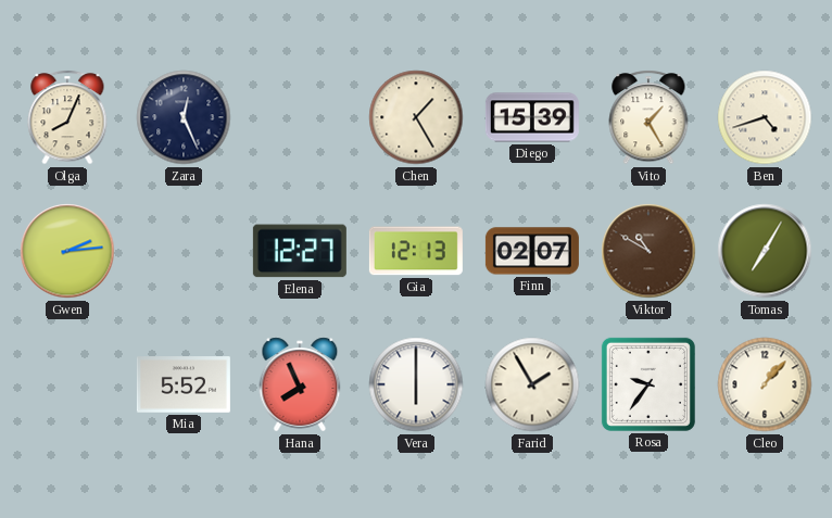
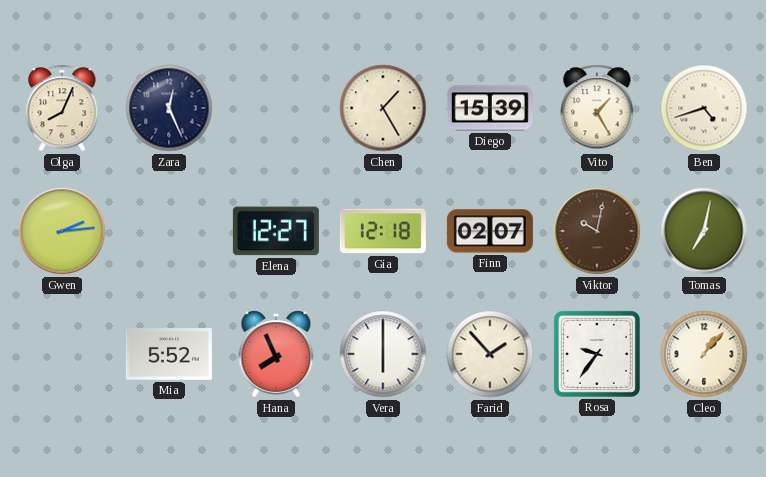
Gia: 12:13 -> 12:18
Viktor: 10:50 -> 10:02
Tomas: 7:05 -> 7:02
Farid: 1:55 -> 1:53
